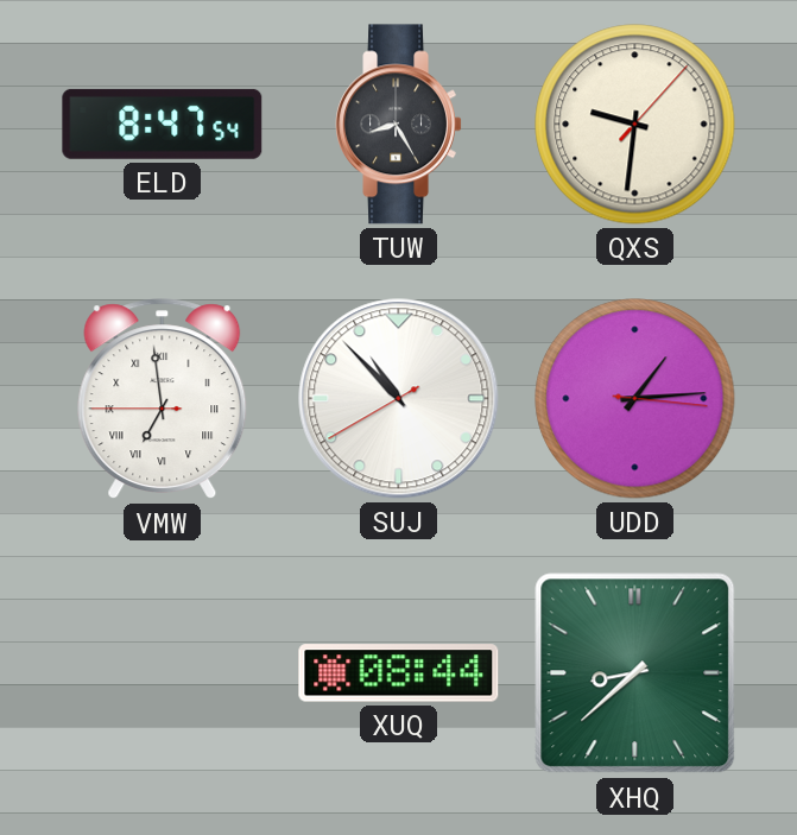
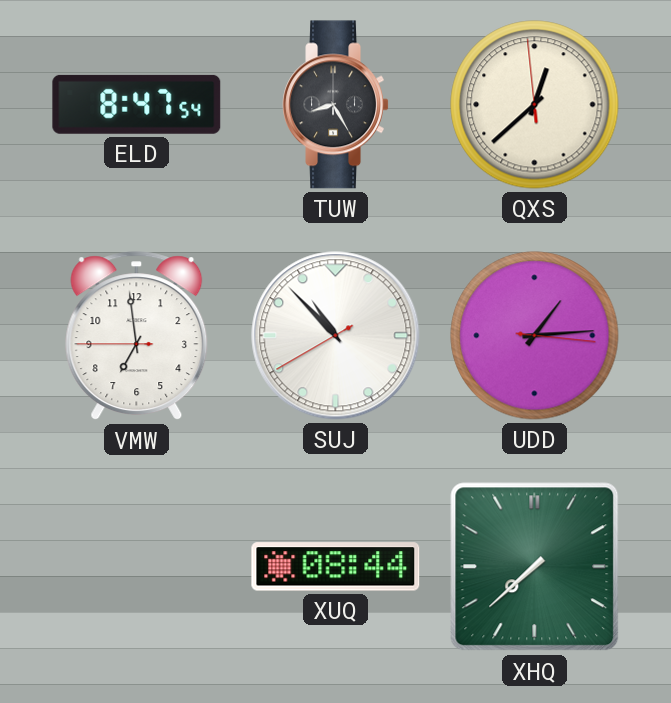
QXS: 9:31 -> 12:37
VMW numerals: Roman -> Arabic
XHQ: 8:38 -> 7:38
